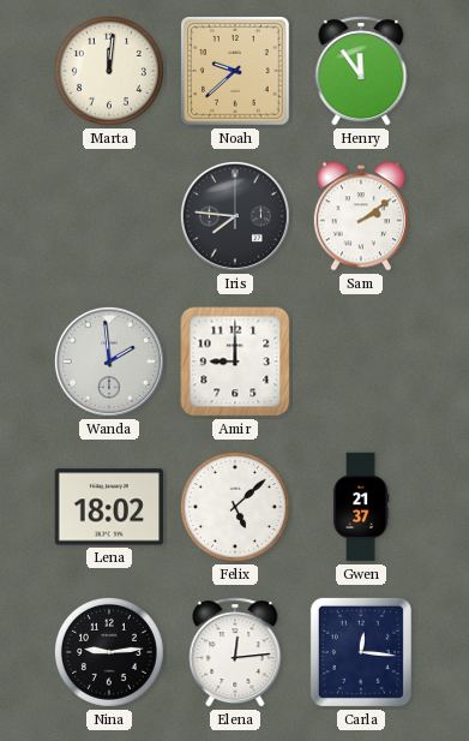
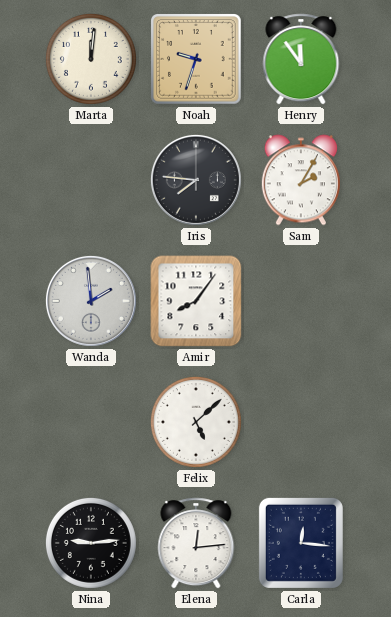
Noah: 9:38 -> 9:33
Sam: 2:09 -> 2:05
Amir: 9:00 -> 8:06
Lena: 18:02 -> none
Gwen: 21:37 -> none
